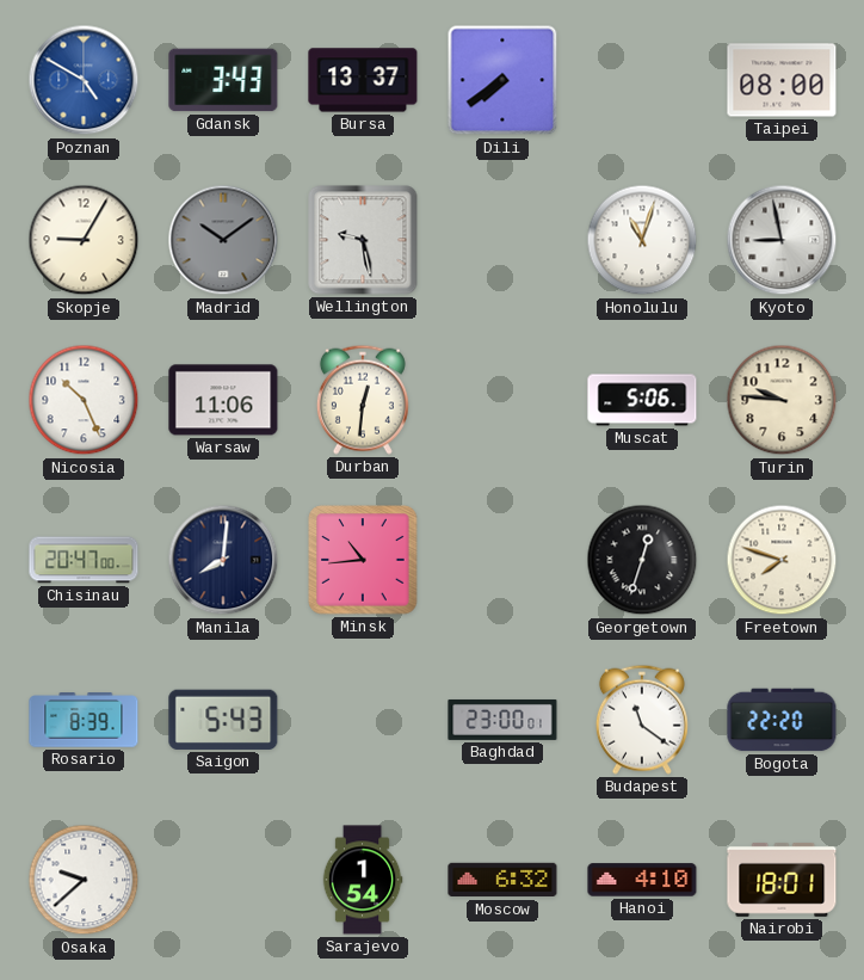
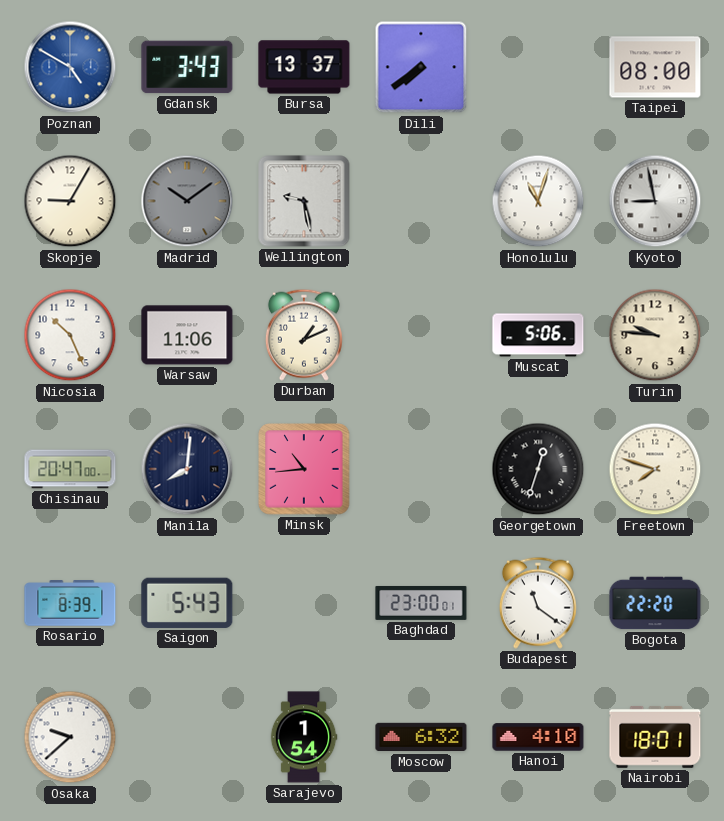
Durban: 12:31 -> 1:11
